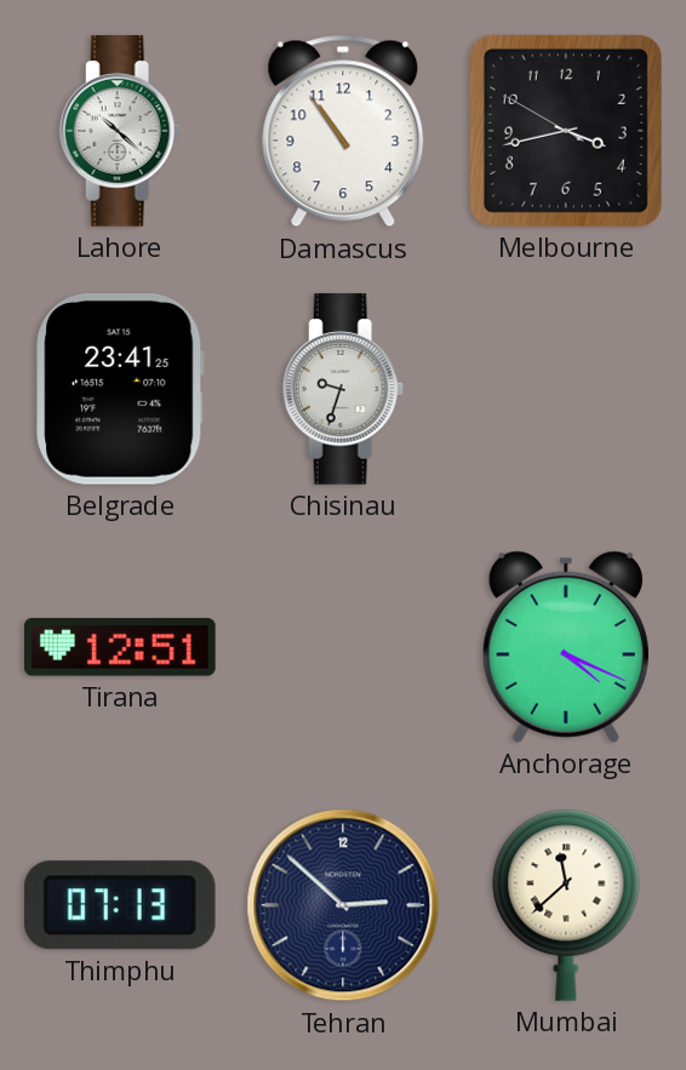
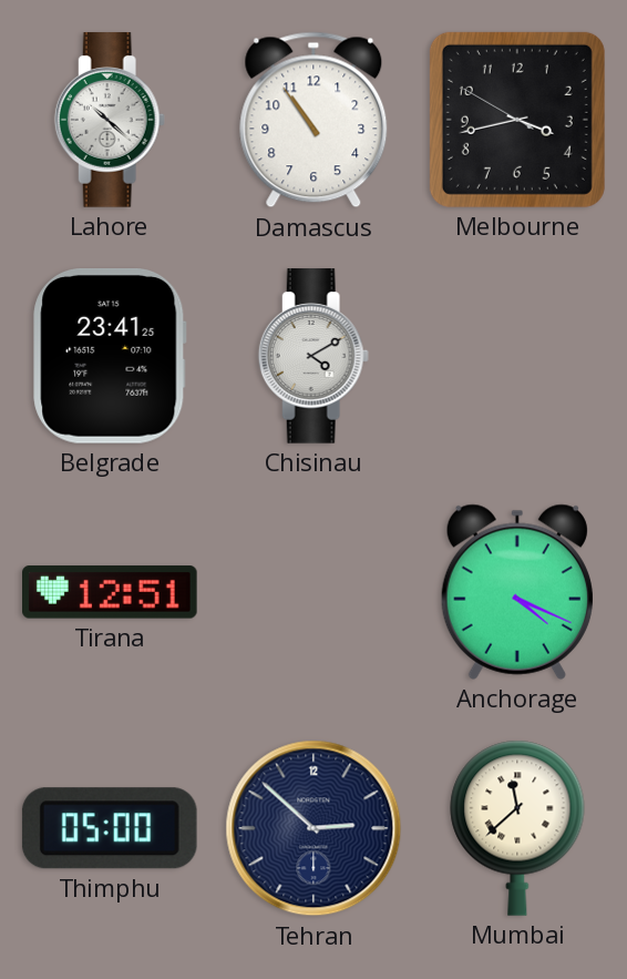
Chisinau: 9:33 -> 4:10
Thimphu: 07:13 -> 05:00
